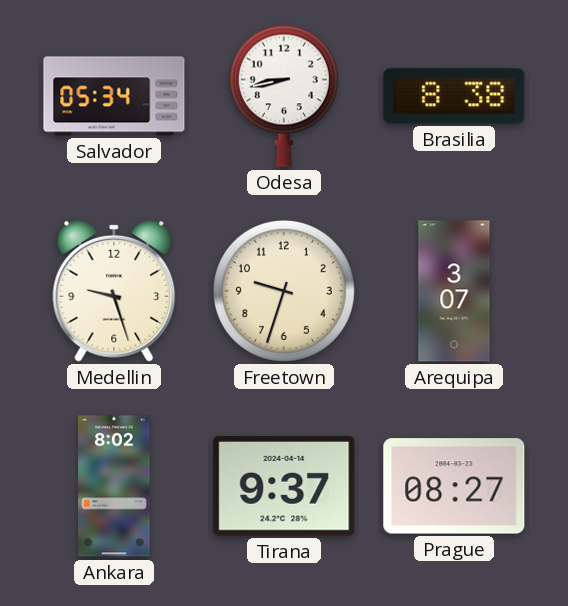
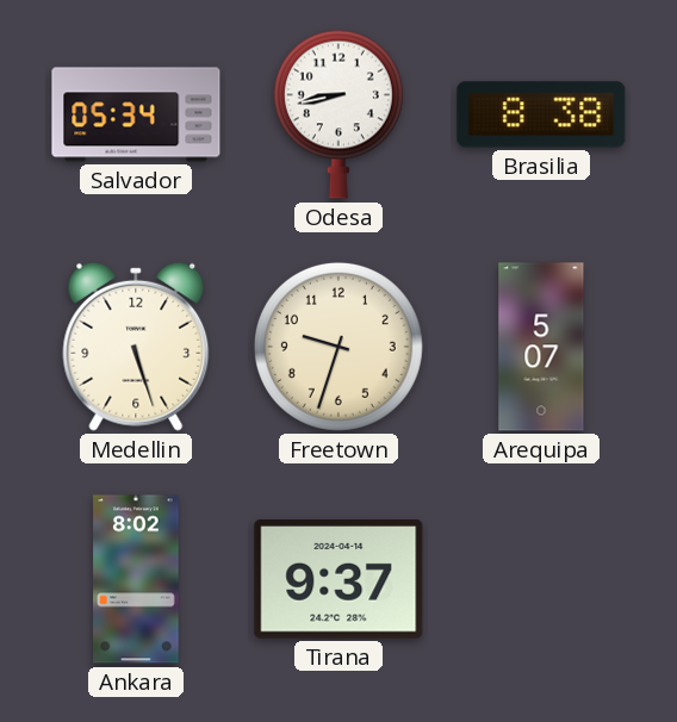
Medellin: 9:27 -> 5:27
Arequipa: 3:07 -> 5:07
Prague: 08:27 -> none
